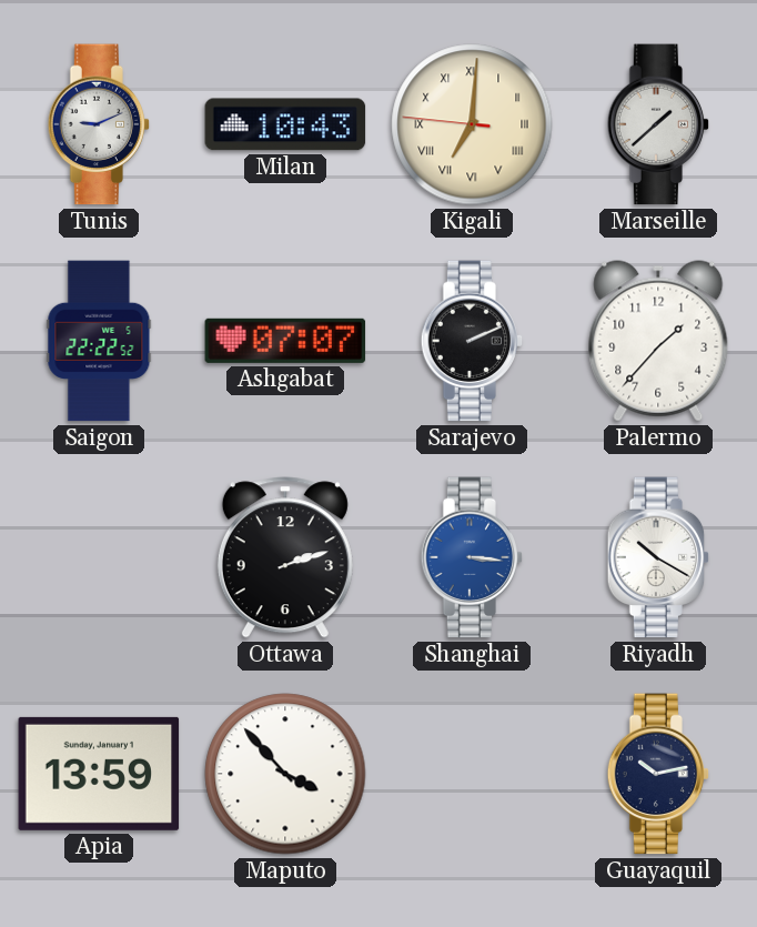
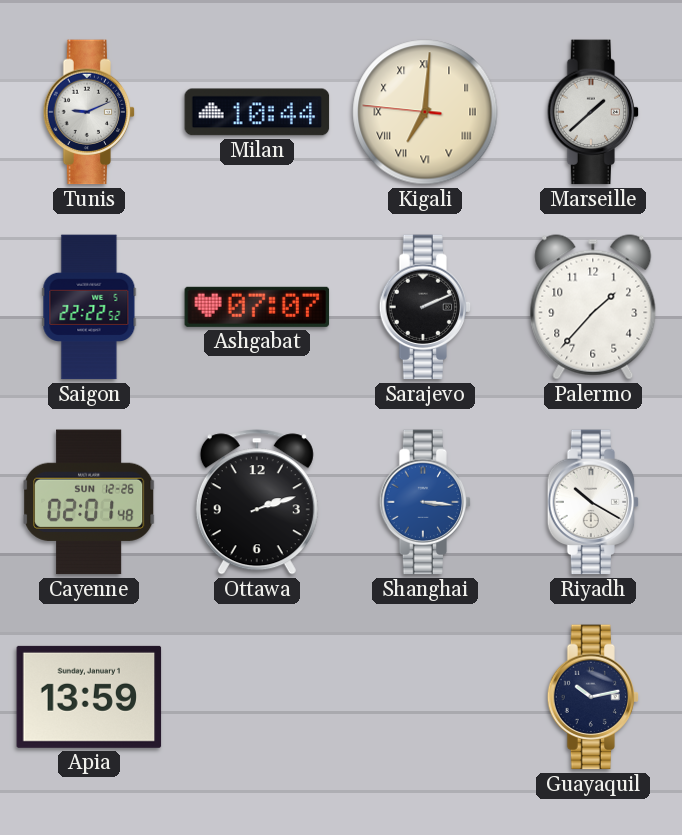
Milan: 10:43 -> 10:44
Cayenne: none -> 02:01
Maputo: 3:53 -> none
